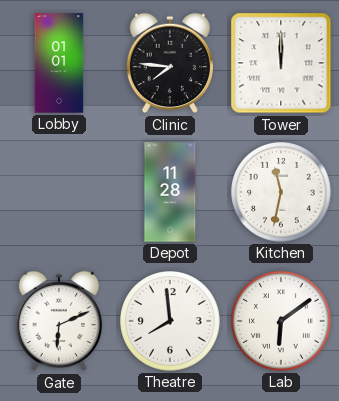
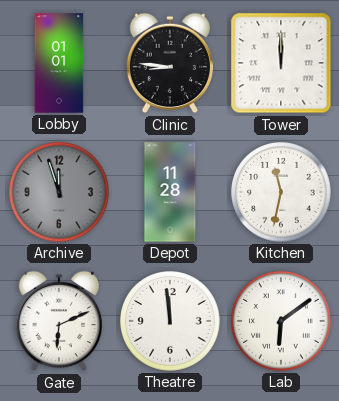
Clinic: 7:46 -> 8:46
Archive: none -> 11:57
Theatre: 7:59 -> 11:59
